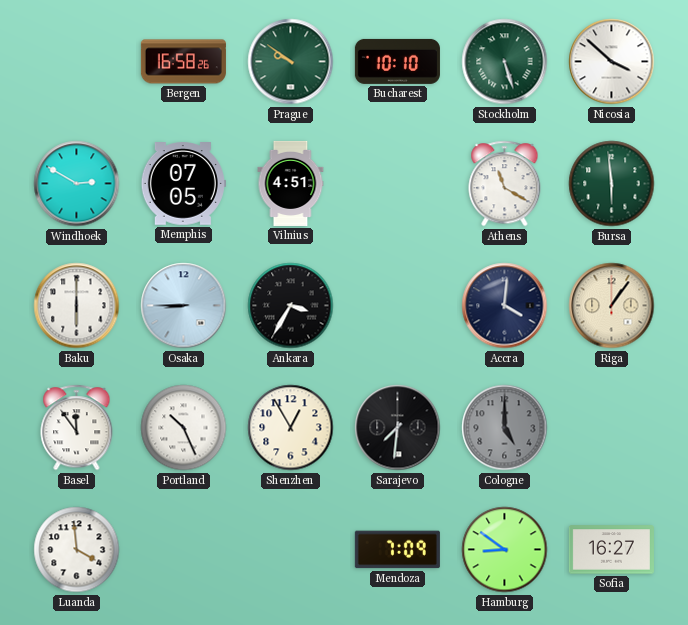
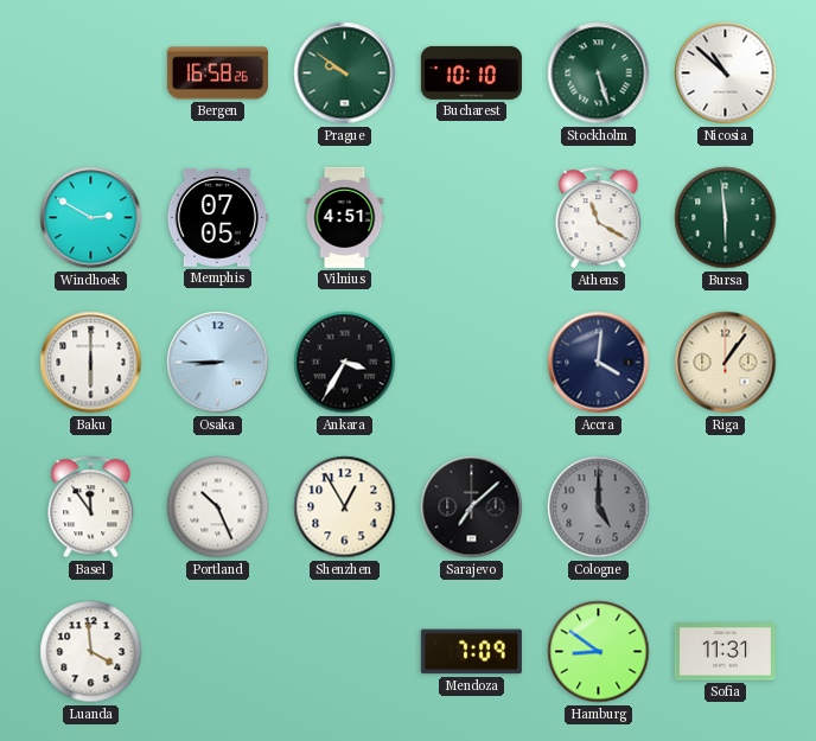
Nicosia: 3:52 -> 10:52
Sarajevo: 7:31 -> 7:08
Sofia: 16:27 -> 11:31
